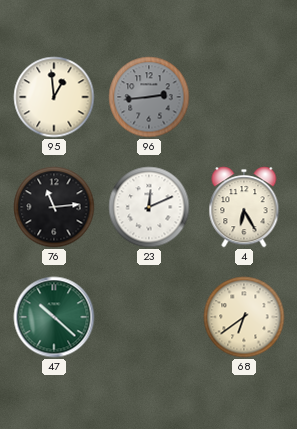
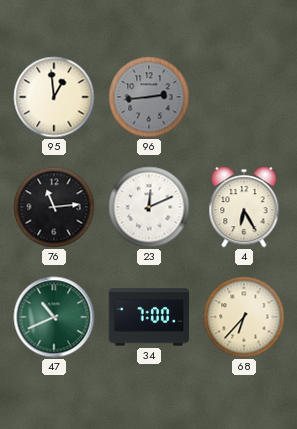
47: 10:22 -> 10:41
34: none -> 7:00
68: 6:39 -> 6:37
